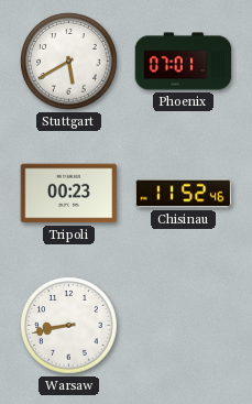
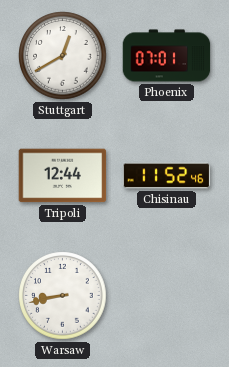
Stuttgart: 5:40 -> 12:40
Tripoli: 00:23 -> 12:44
